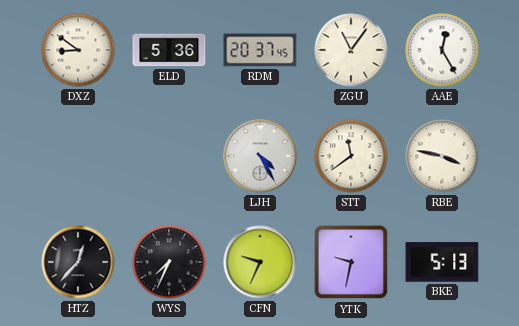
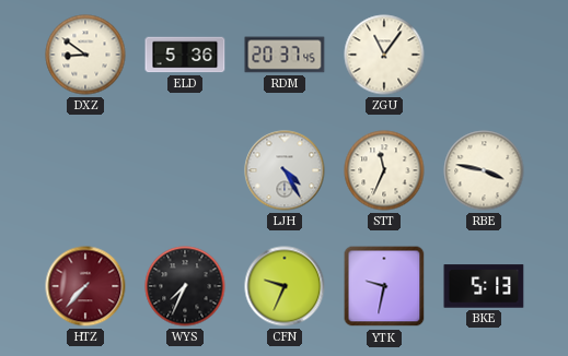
AAE: 12:25 -> none
STT: 11:39 -> 11:34
HTZ: 12:37 -> 7:37
HTZ dial: black -> burgundy
